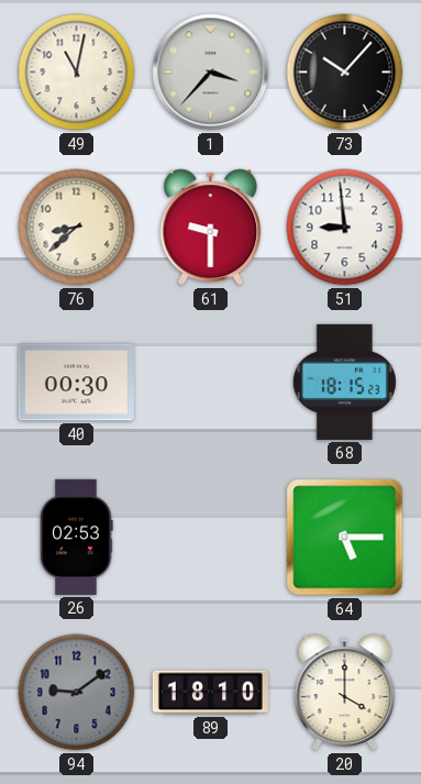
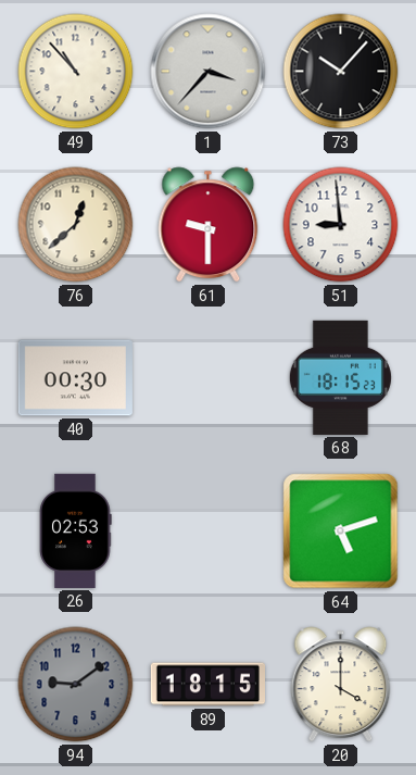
49: 11:02 -> 10:53
76: 8:38 -> 12:38
64: 5:15 -> 5:12
89: 18:10 -> 18:15
